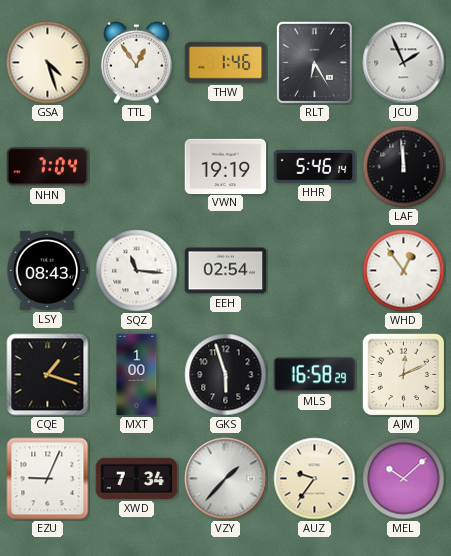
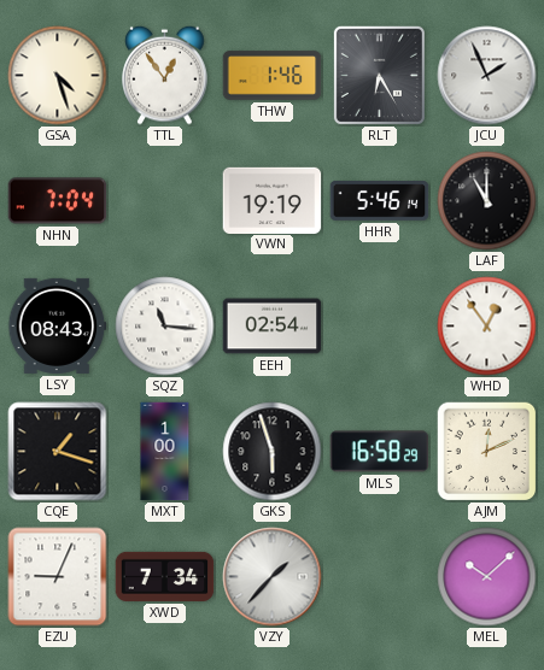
LAF: 11:59 -> 11:00
AUZ: 9:36 -> none
